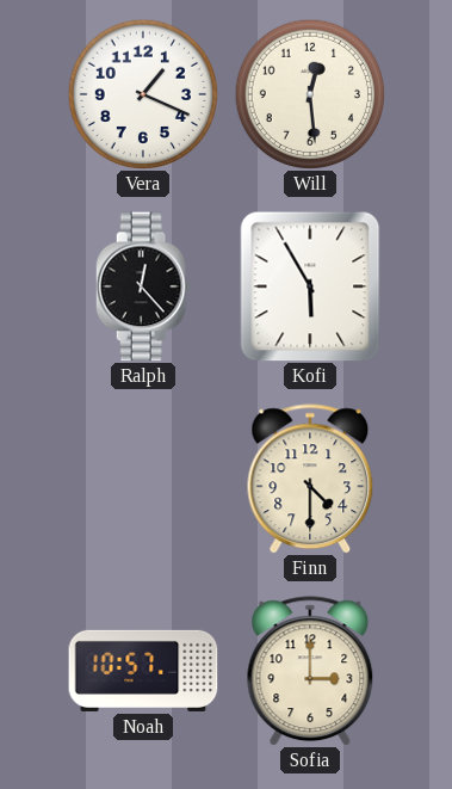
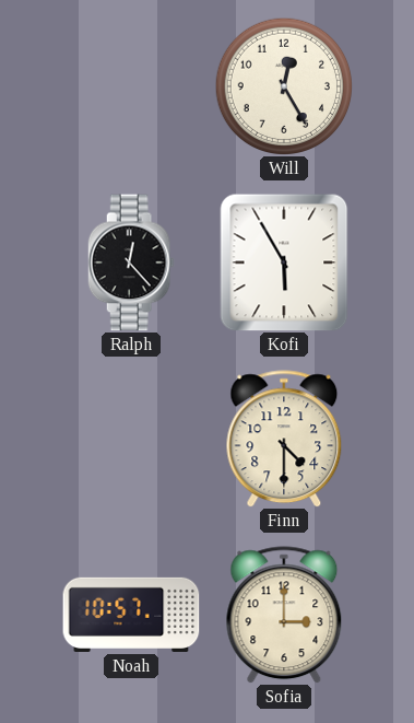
Vera: 1:19 -> none
Will: 12:29 -> 12:25
